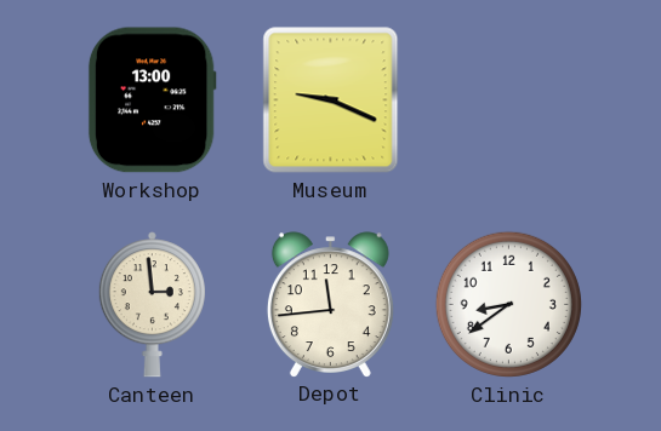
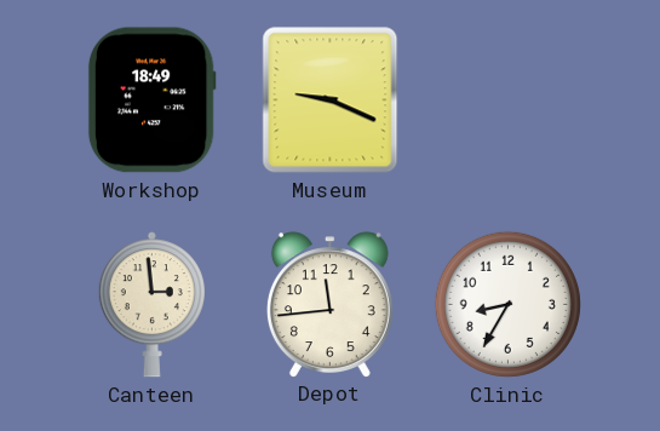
Workshop: 13:00 -> 18:49
Clinic: 8:39 -> 8:35
